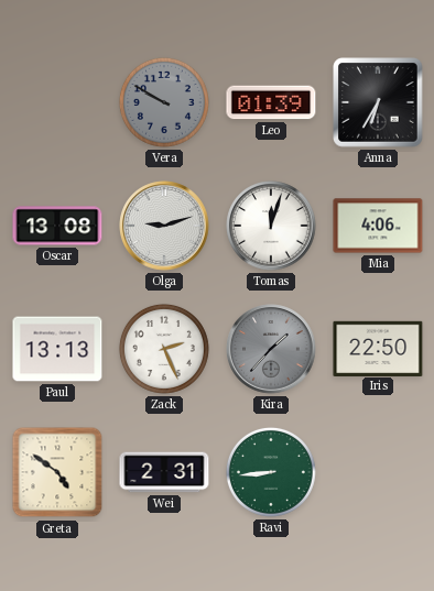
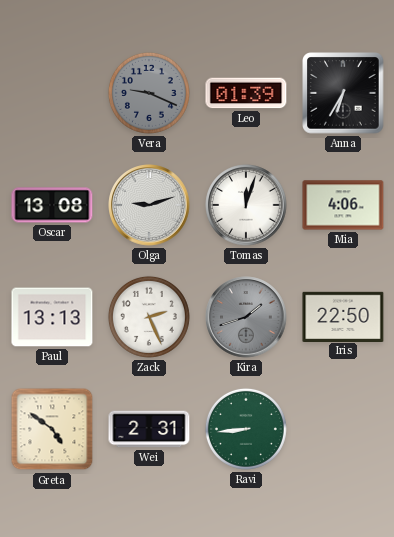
Vera: 9:50 -> 9:19
Kira: 1:37 -> 1:42
